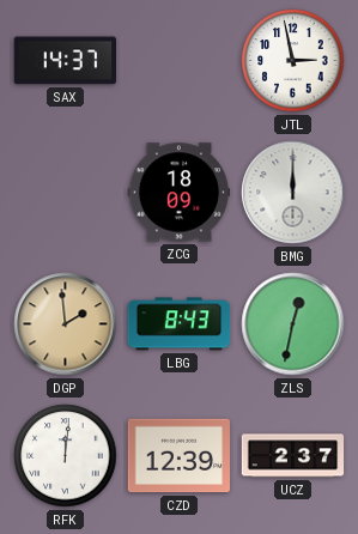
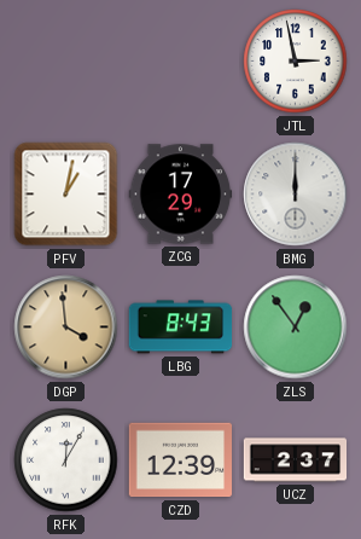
SAX: 14:37 -> none
PFV: none -> 1:02
ZCG: 18:09 -> 17:29
DGP: 1:59 -> 3:59
ZLS: 12:32 -> 12:54
RFK: 12:01 -> 12:05
